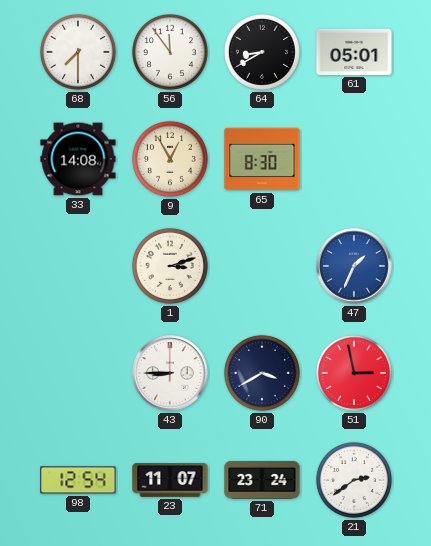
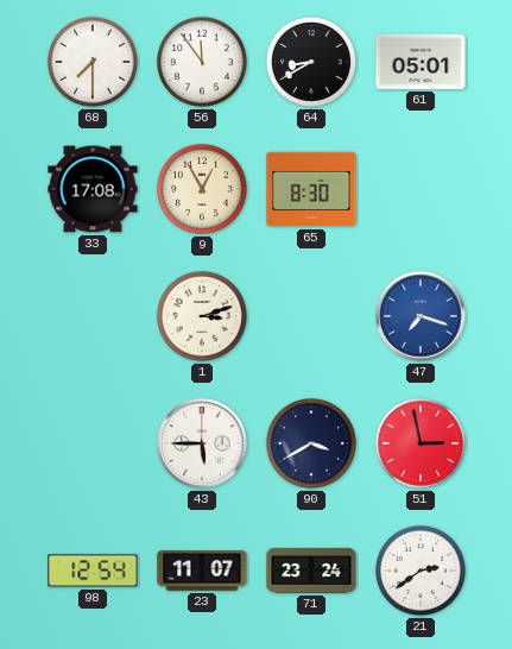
33: 14:08 -> 17:08
47: 1:34 -> 7:18
43: 8:45 -> 5:45
